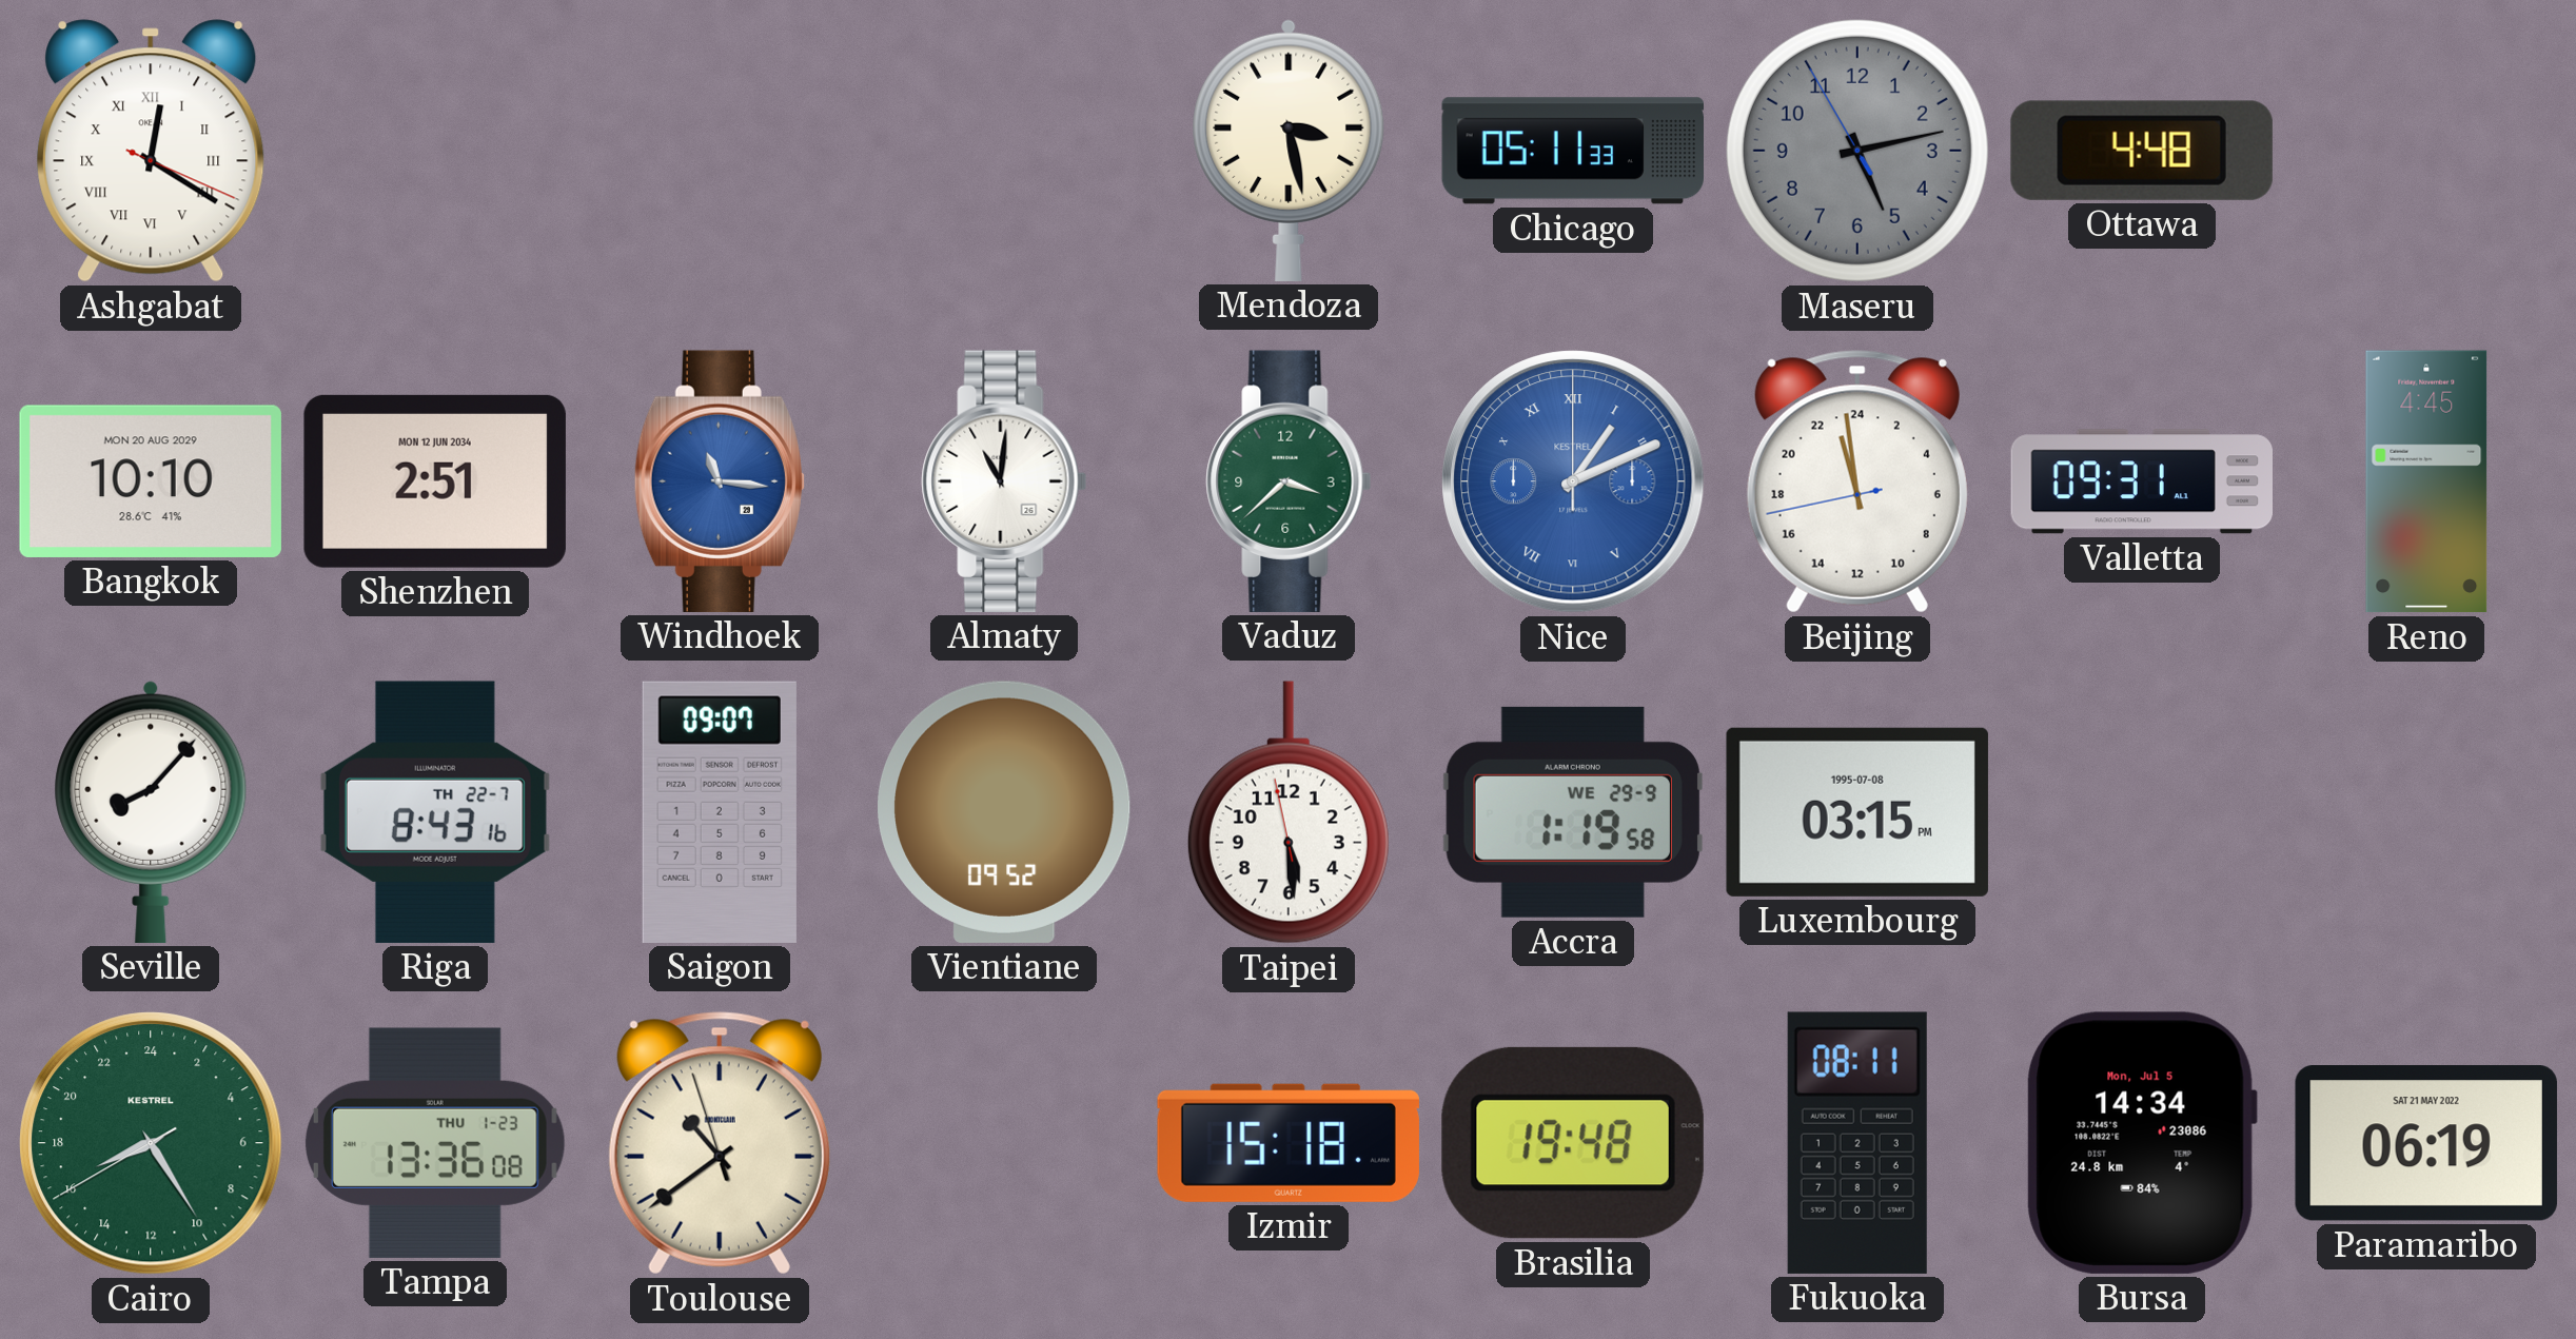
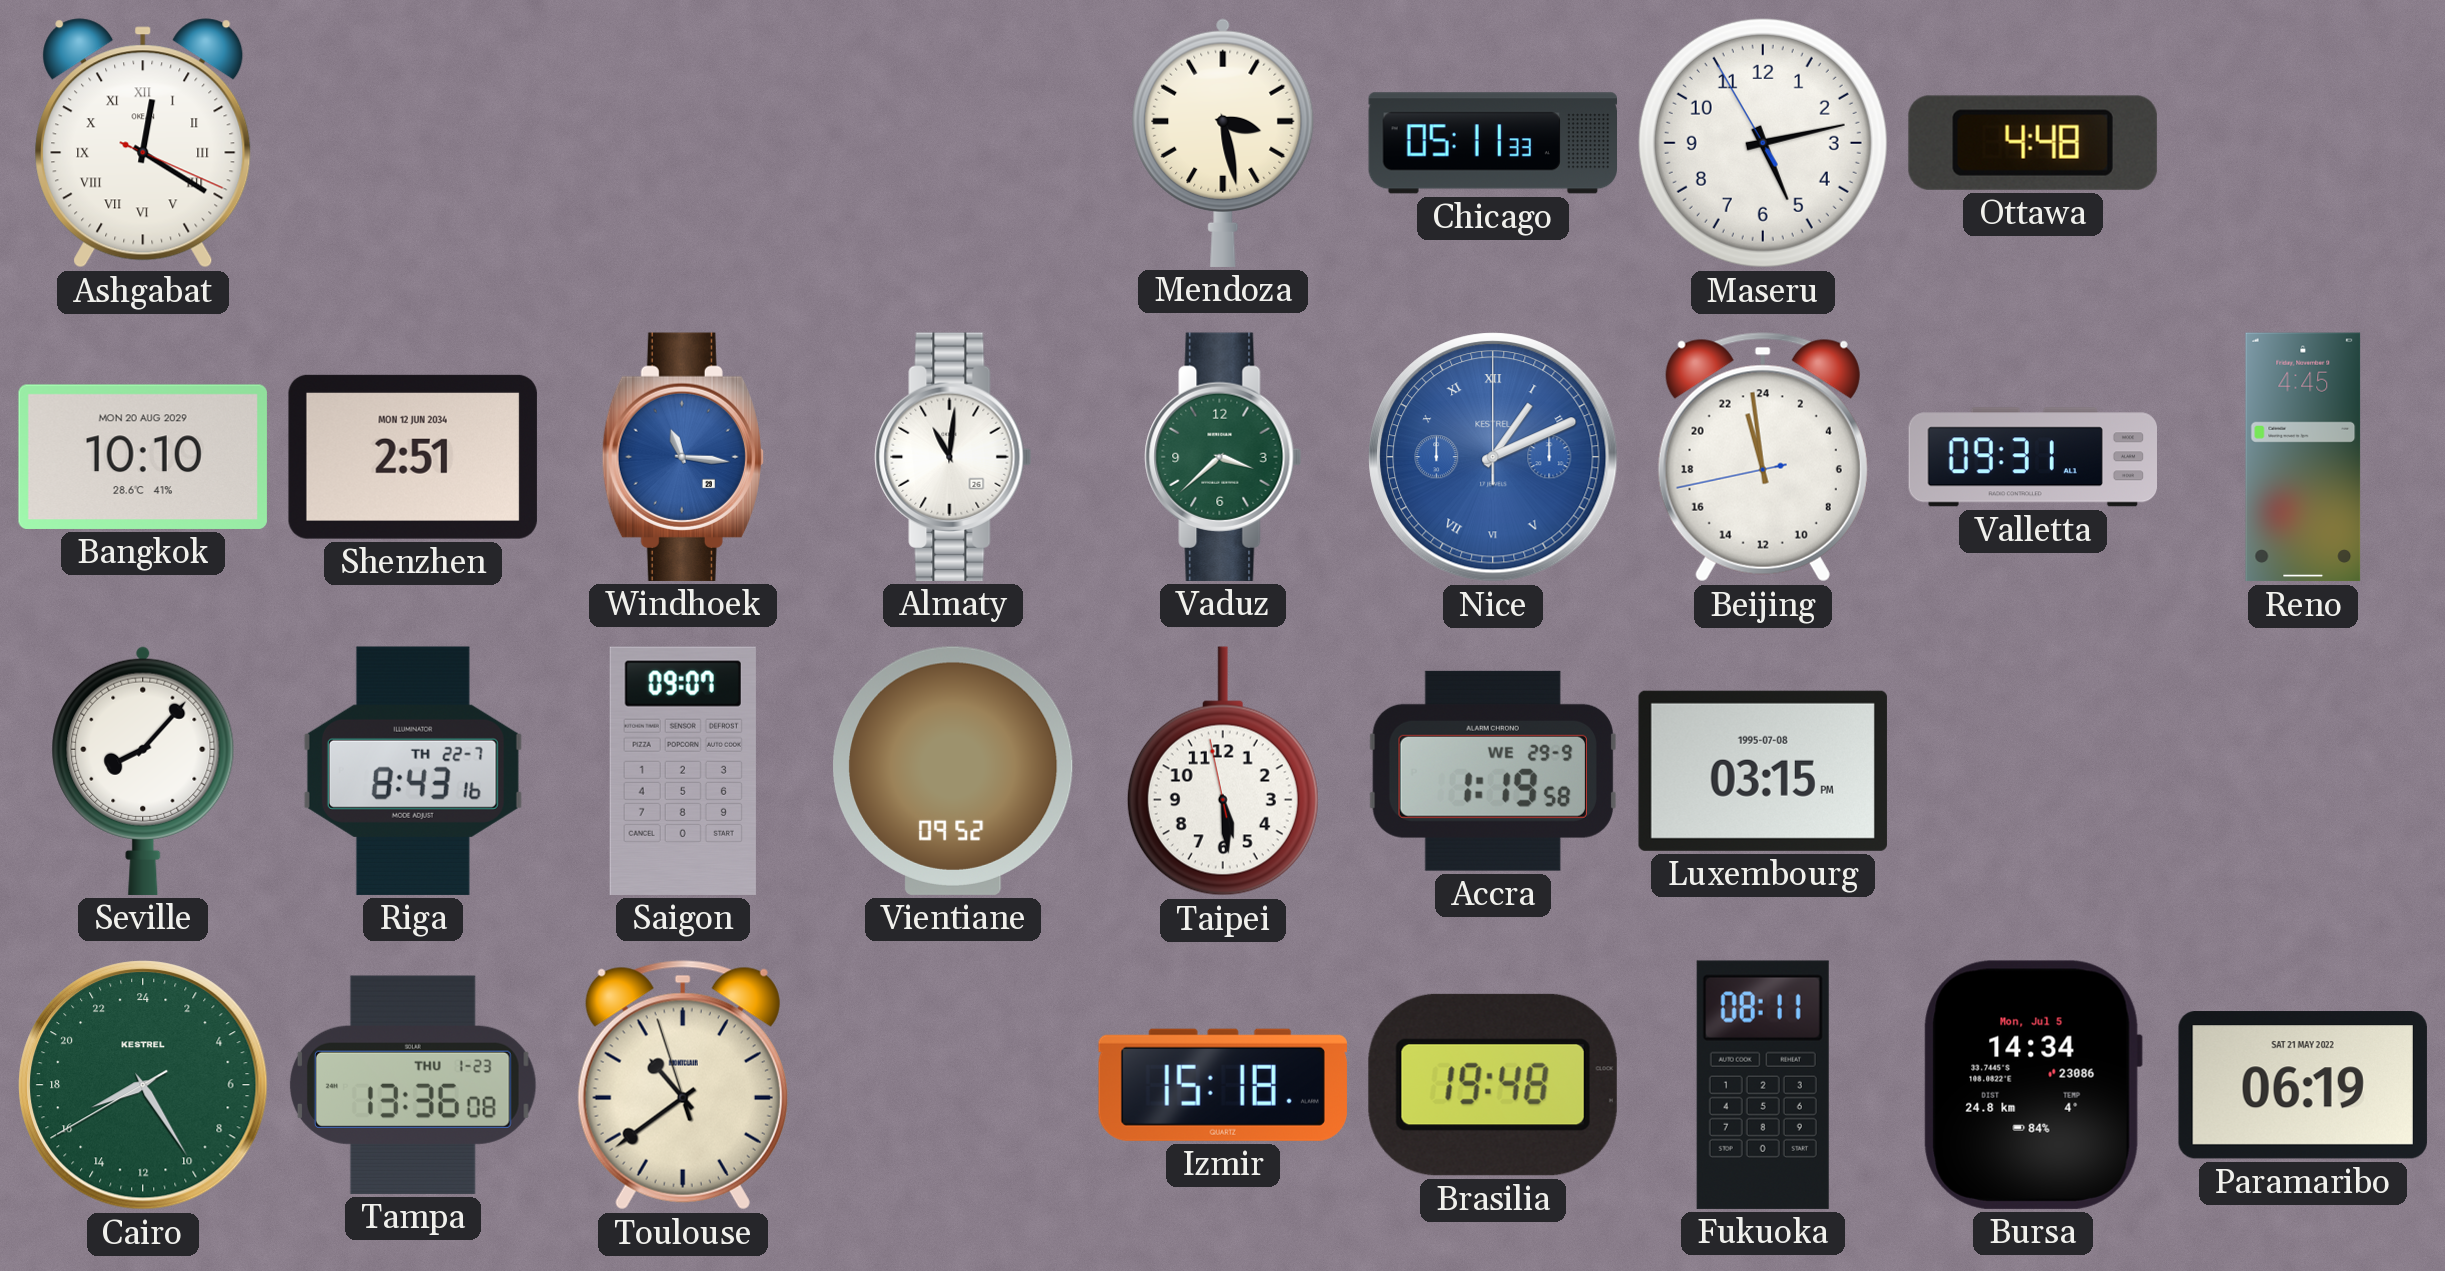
Maseru dial: grey -> white
